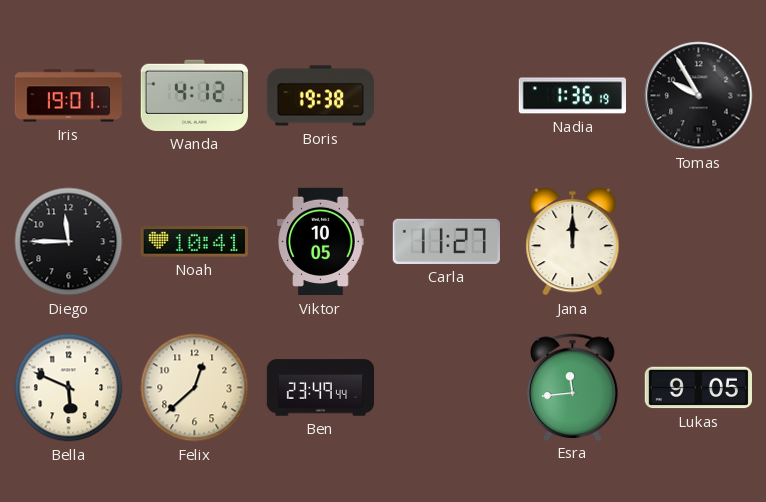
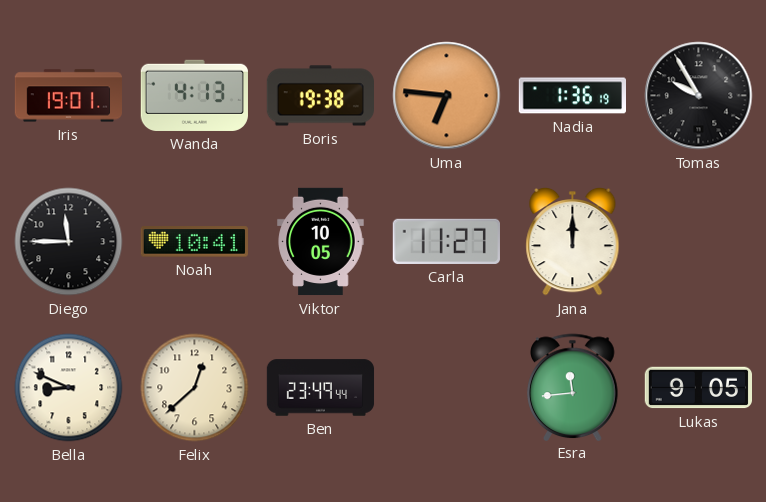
Wanda: 4:12 -> 4:13
Uma: none -> 6:46
Bella: 5:49 -> 8:49
